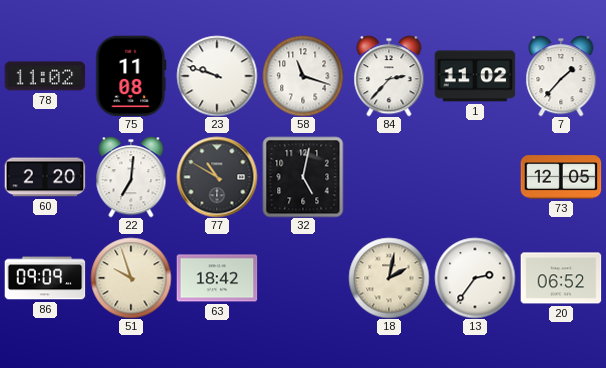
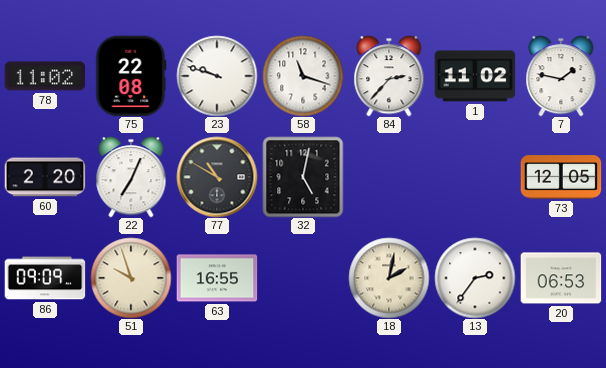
75: 11:08 -> 22:08
7: 1:37 -> 1:47
22: 7:01 -> 7:04
63: 18:42 -> 16:55
20: 06:52 -> 06:53
